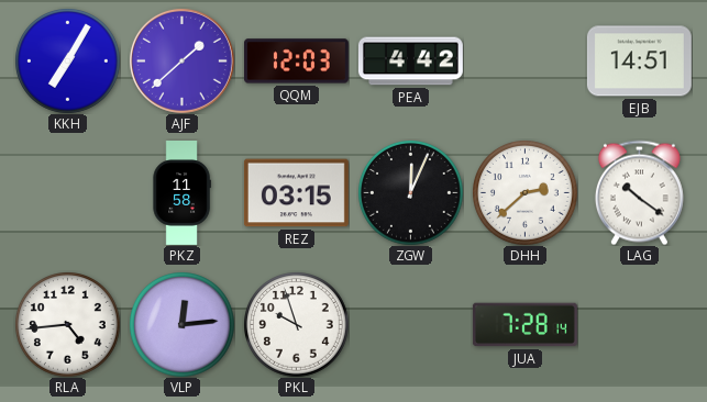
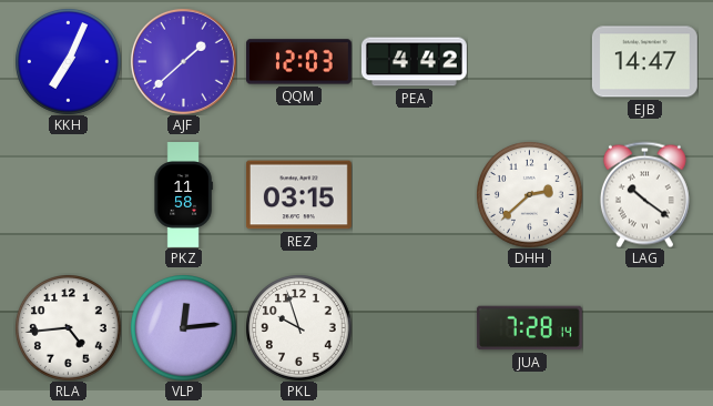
KKH: 7:05 -> 7:04
EJB: 14:51 -> 14:47
ZGW: 12:04 -> none
